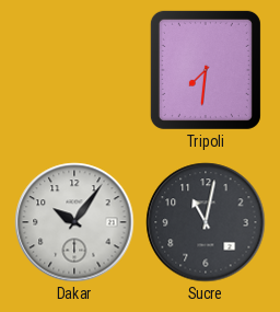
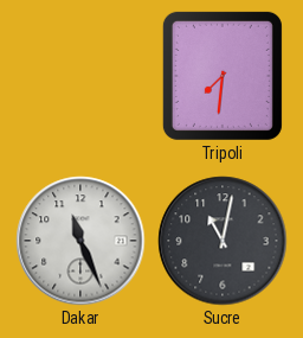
Dakar: 10:06 -> 11:26
